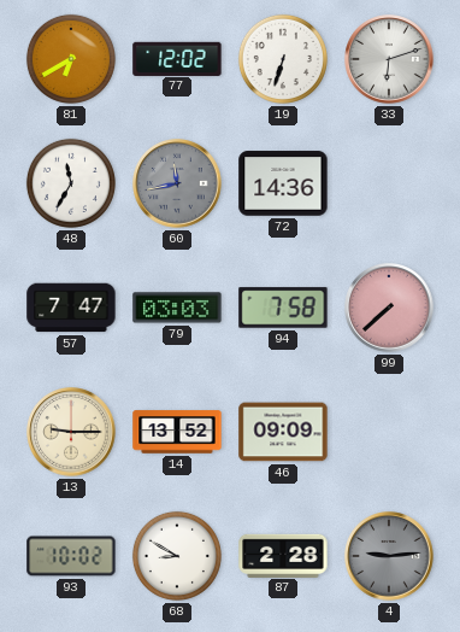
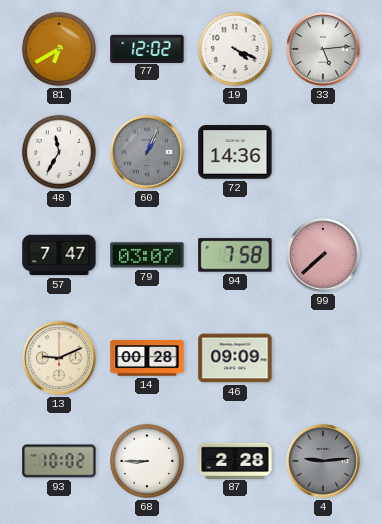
19: 6:33 -> 4:19
33: 6:12 -> 5:14
60: 11:43 -> 1:04
79: 03:03 -> 03:07
13: 9:15 -> 9:11
14: 13:52 -> 00:28
68: 8:50 -> 8:45
